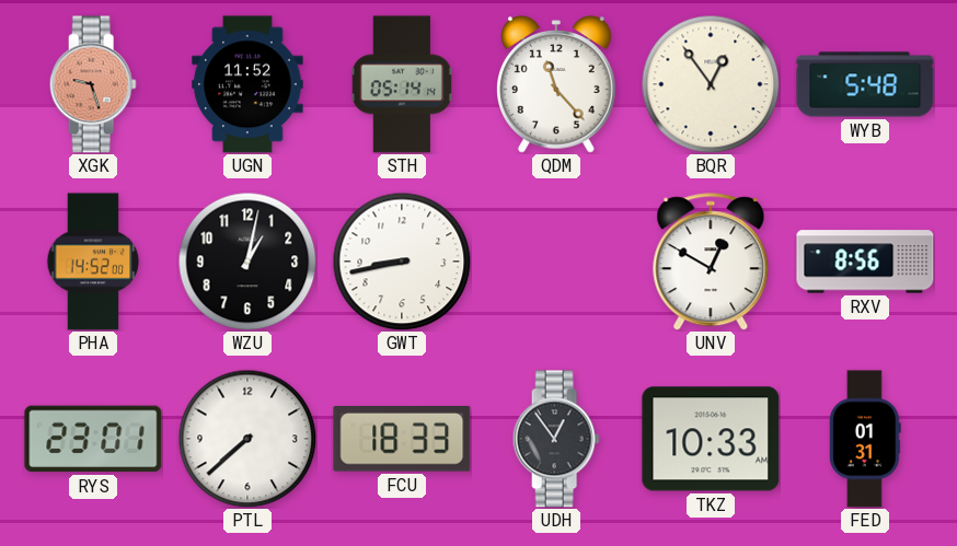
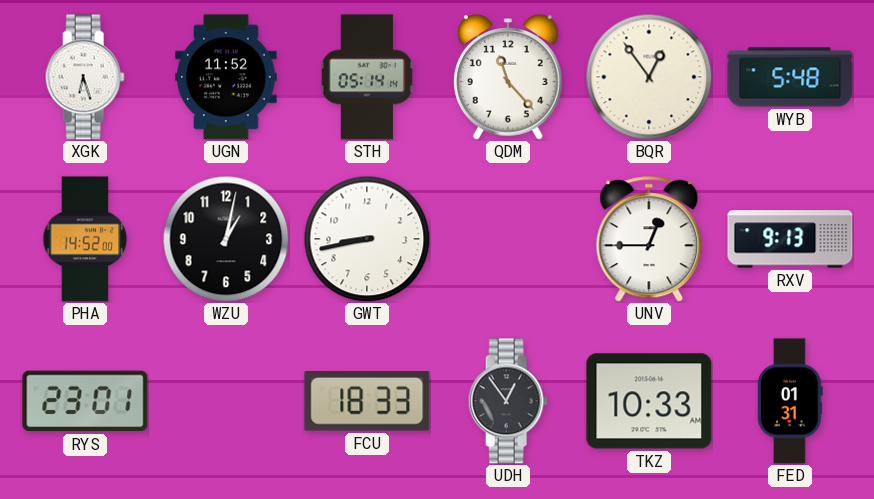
XGK: 9:27 -> 6:27
XGK dial: salmon -> white
UNV: 12:50 -> 12:45
RXV: 8:56 -> 9:13
PTL: 7:38 -> none
